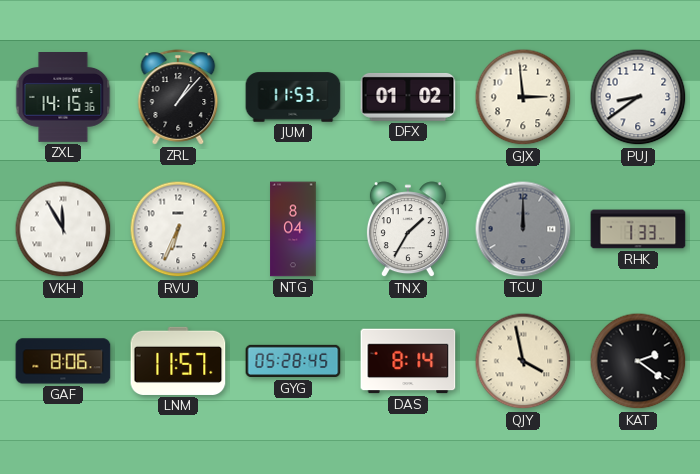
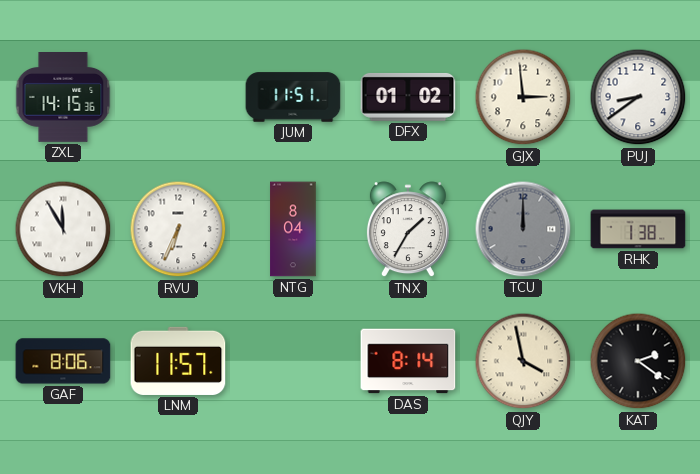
ZRL: 1:07 -> none
JUM: 11:53 -> 11:51
RHK: 1:33 -> 1:38
GYG: 05:28 -> none
